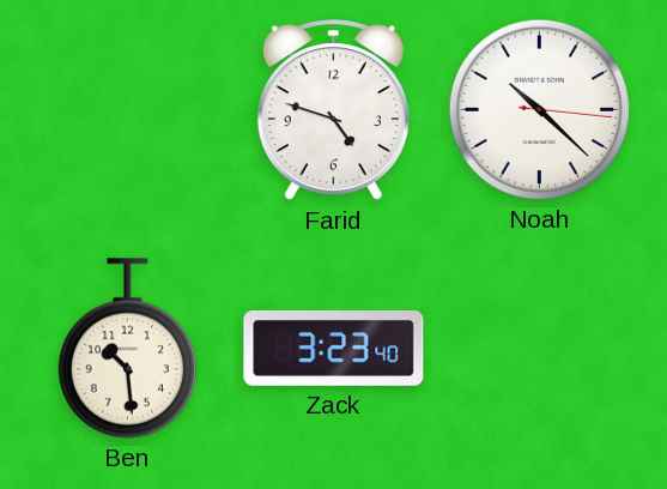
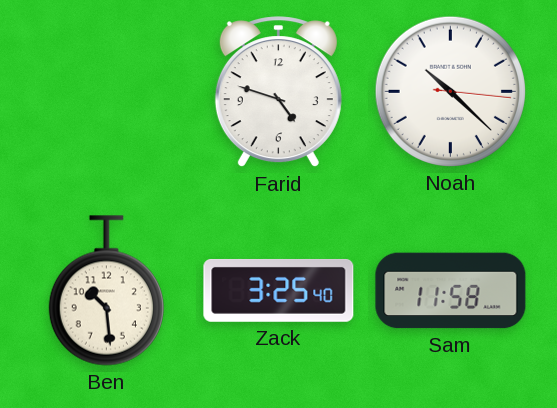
Zack: 3:23 -> 3:25
Sam: none -> 11:58
